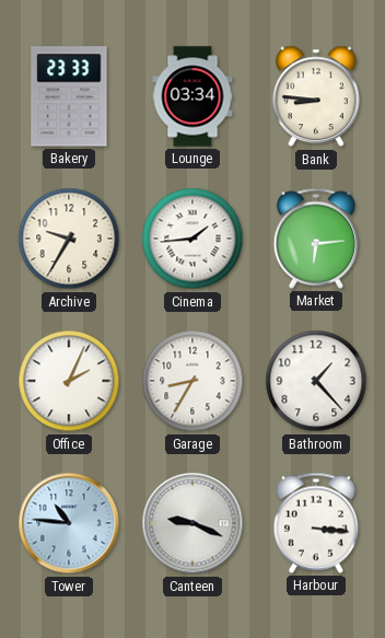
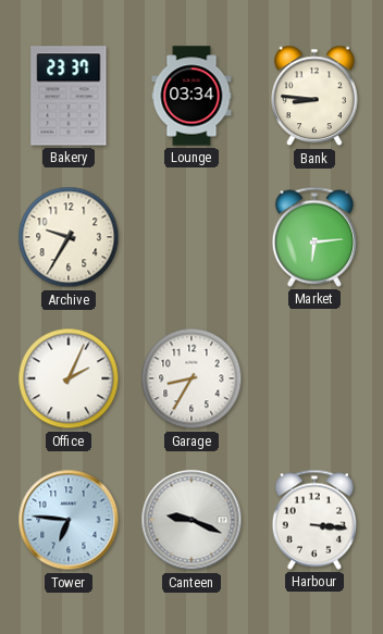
Bakery: 23:33 -> 23:37
Cinema: 1:44 -> none
Bathroom: 1:23 -> none
Tower: 10:46 -> 6:46
